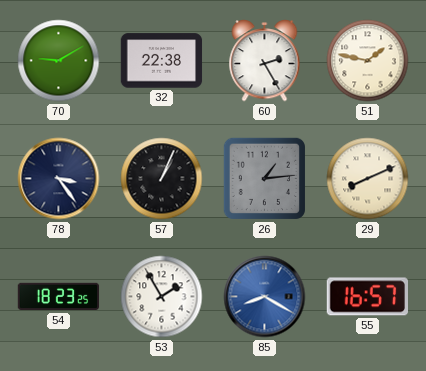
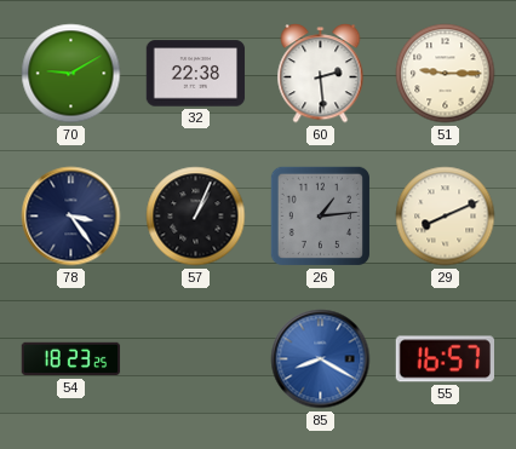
60: 2:25 -> 2:29
51: 1:47 -> 9:15
53: 1:55 -> none
